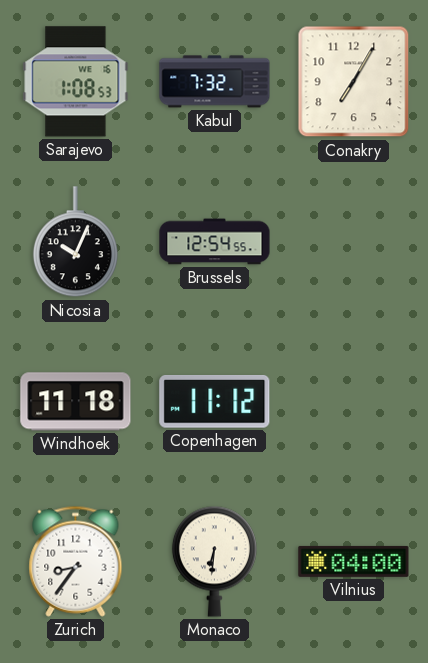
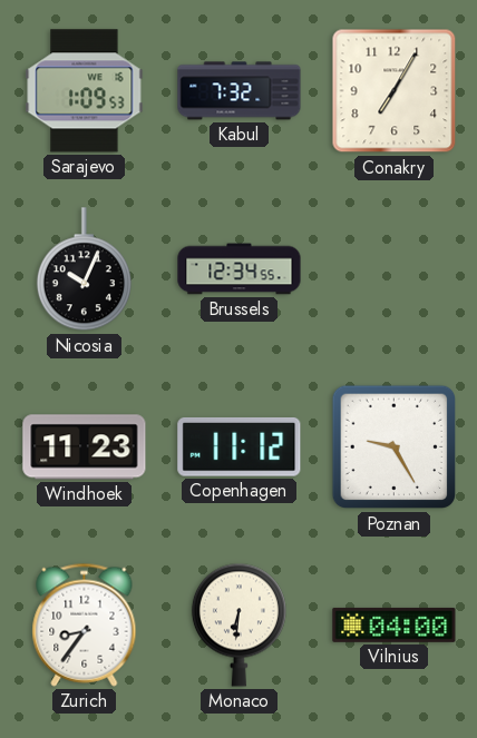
Sarajevo: 1:08 -> 1:09
Brussels: 12:54 -> 12:34
Windhoek: 11:18 -> 11:23
Poznan: none -> 9:25
